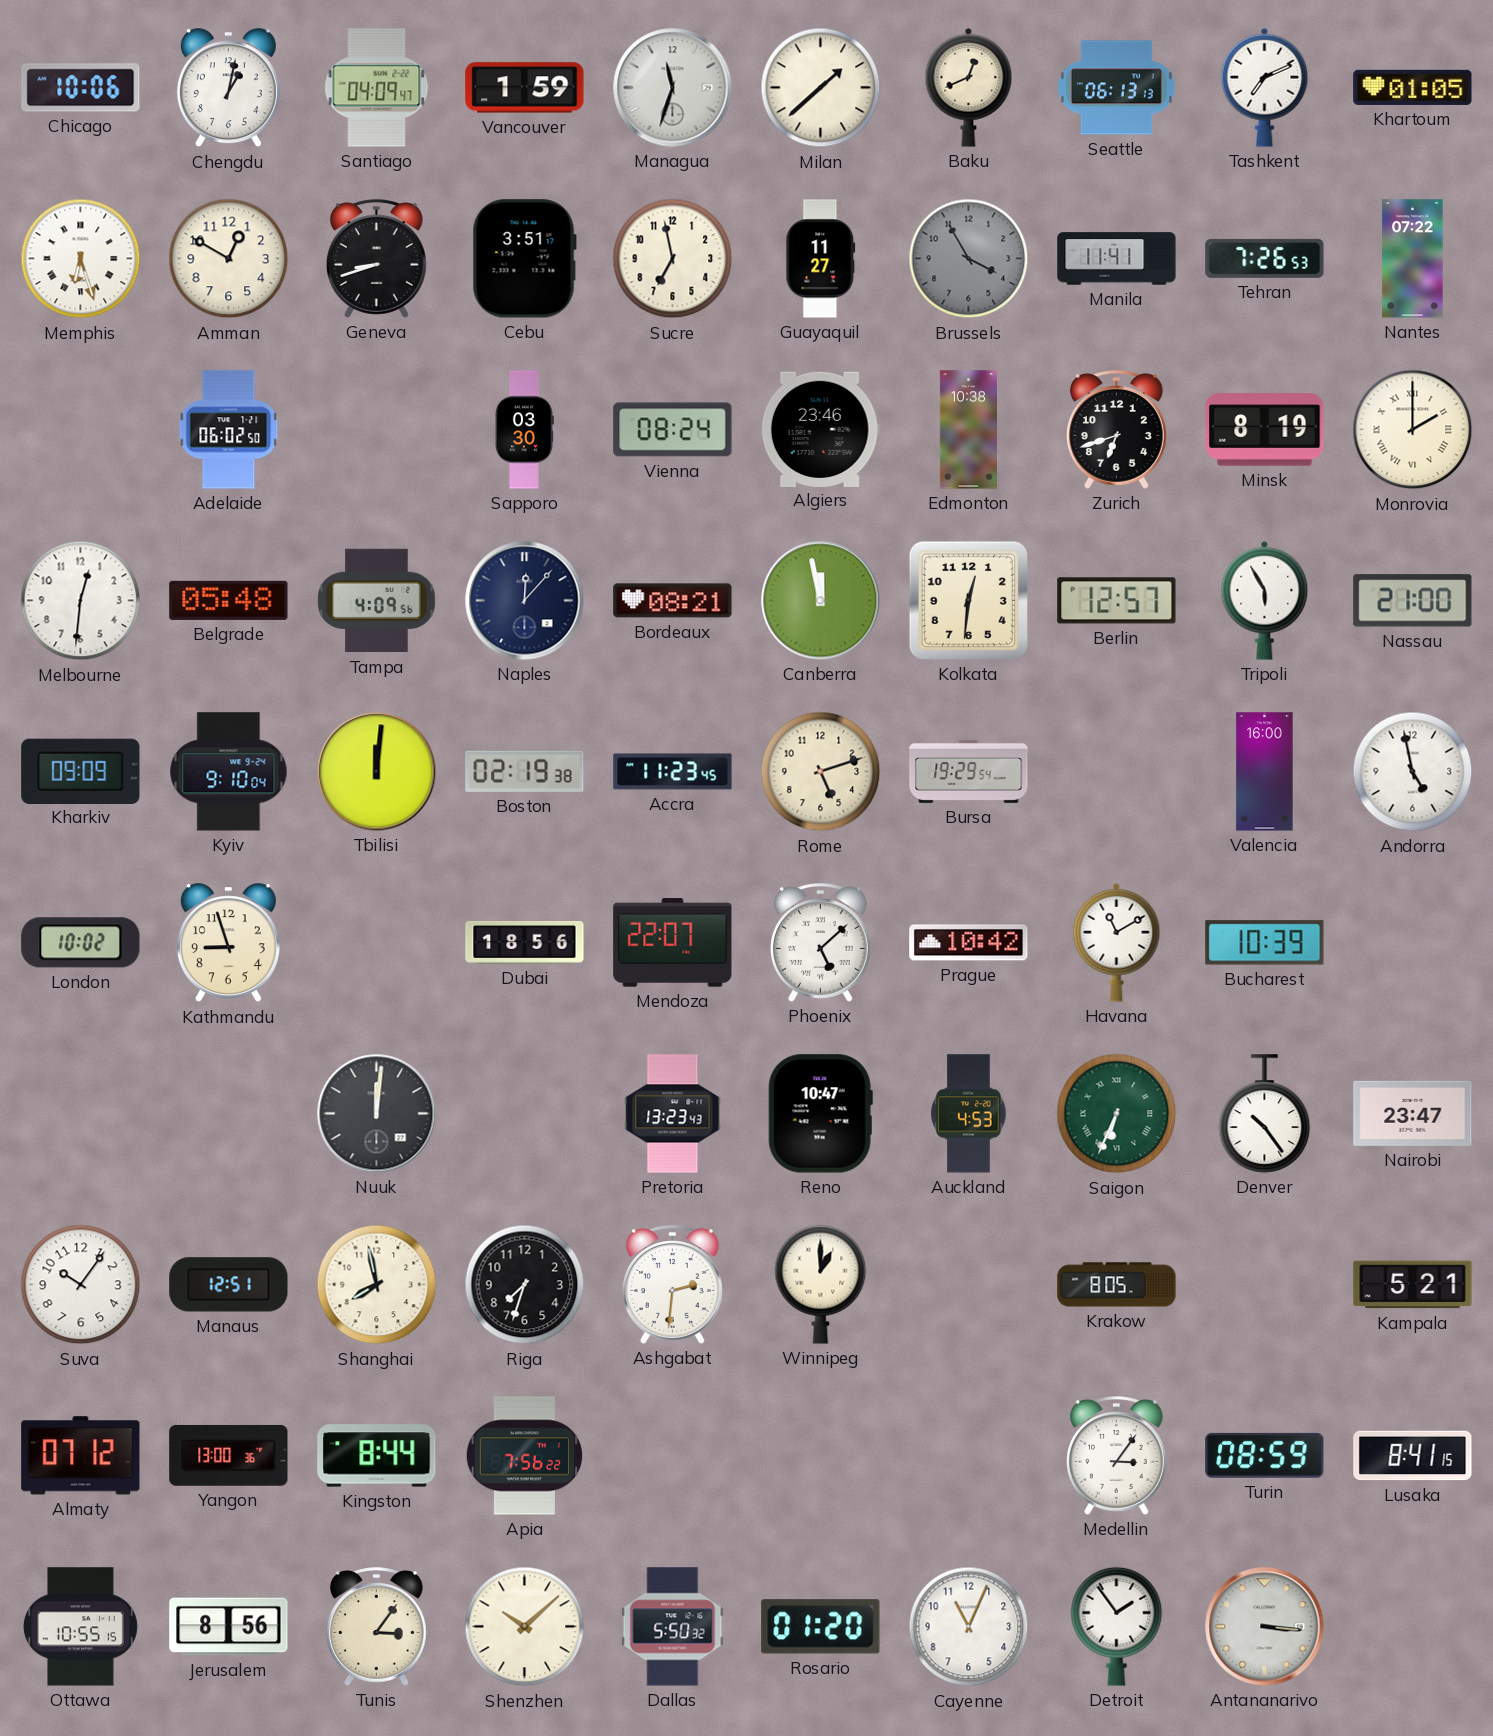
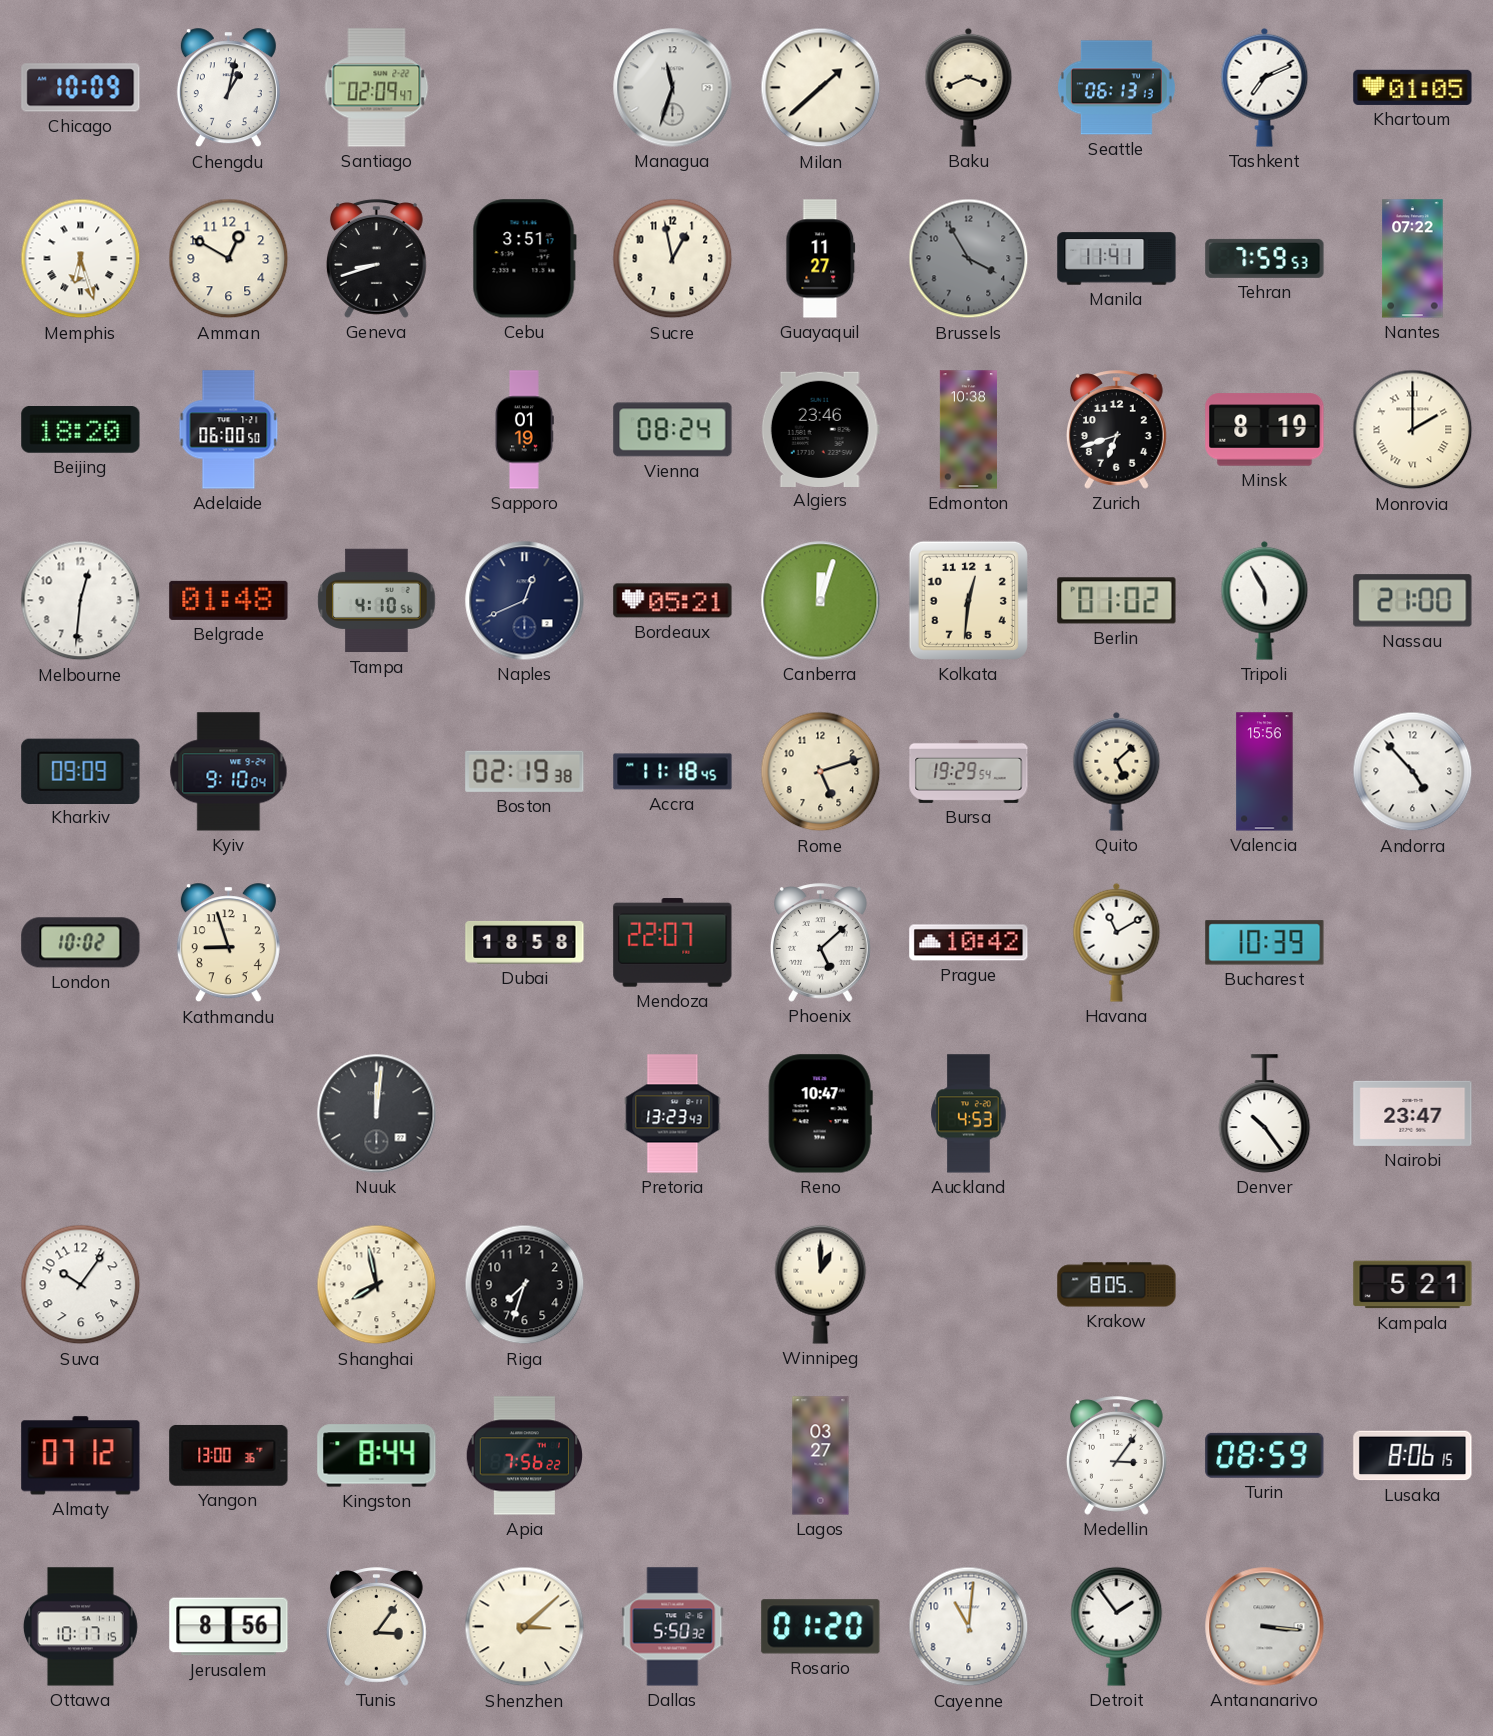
Chicago: 10:06 -> 10:09
Santiago: 04:09 -> 02:09
Vancouver: 1:59 -> none
Baku: 12:41 -> 3:41
Sucre: 6:58 -> 12:58
Tehran: 7:26 -> 7:59
Beijing: none -> 18:20
Adelaide: 06:02 -> 06:00
Sapporo: 03:30 -> 01:19
Belgrade: 05:48 -> 01:48
Tampa: 4:09 -> 4:10
Naples: 12:07 -> 12:41
Bordeaux: 08:21 -> 05:21
Canberra: 11:58 -> 12:03
Berlin: 12:57 -> 01:02
Tbilisi: 12:01 -> none
Accra: 11:23 -> 11:18
Quito: none -> 5:08
Valencia: 16:00 -> 15:56
Andorra: 4:58 -> 4:53
Dubai: 18:56 -> 18:58
Saigon: 6:34 -> none
Manaus: 12:51 -> none
Ashgabat: 2:31 -> none
Lagos: none -> 03:27
Lusaka: 8:41 -> 8:06
Ottawa: 10:55 -> 10:17
Shenzhen: 10:08 -> 3:08
Cayenne: 11:04 -> 11:01
